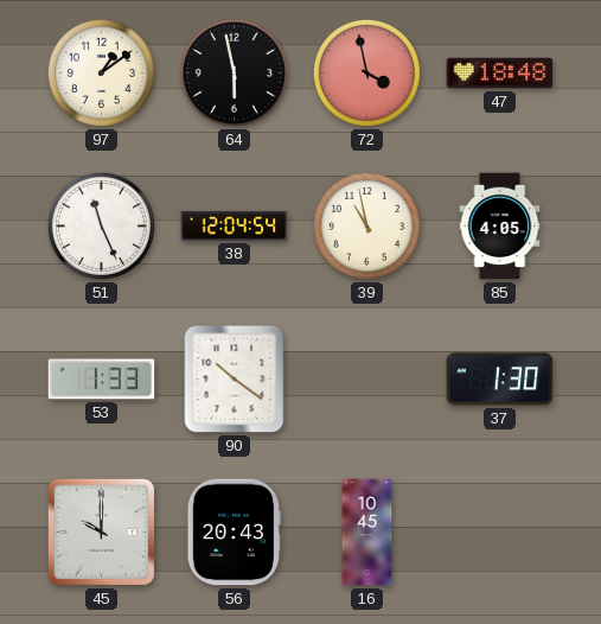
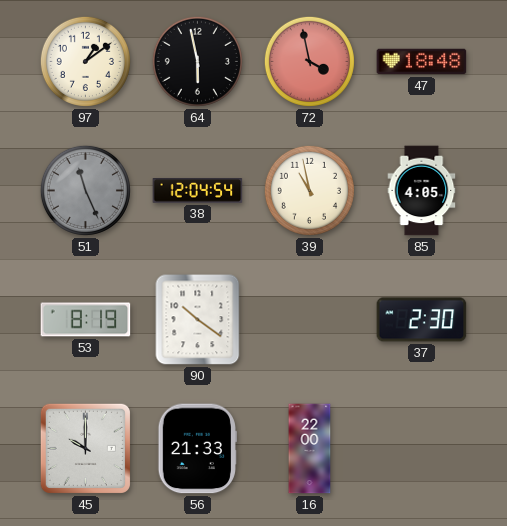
51 dial: white -> grey
53: 1:33 -> 8:19
37: 1:30 -> 2:30
56: 20:43 -> 21:33
16: 10:45 -> 22:00
